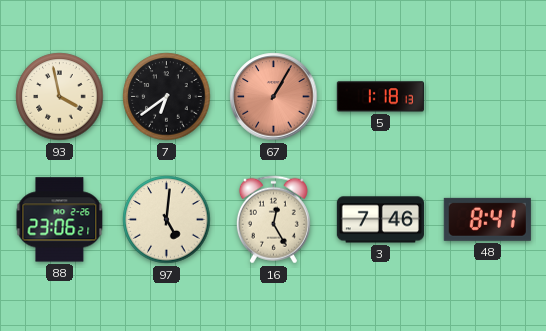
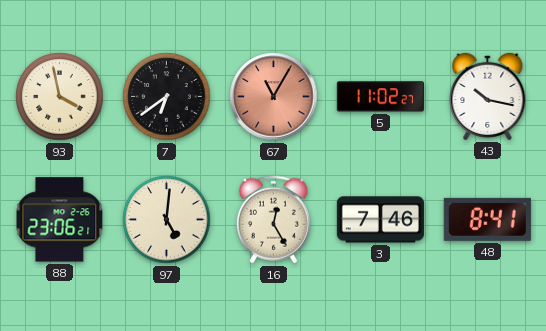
67: 1:05 -> 11:05
5: 1:18 -> 11:02
43: none -> 10:17
